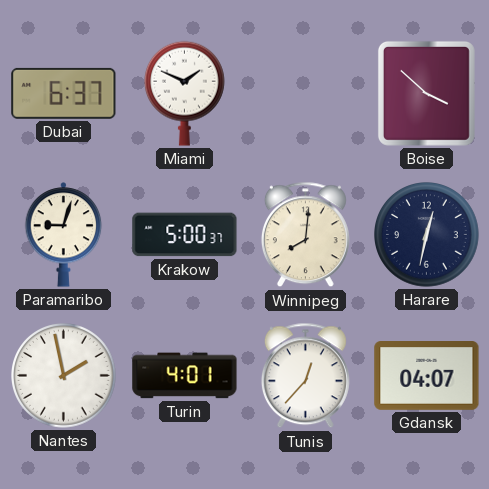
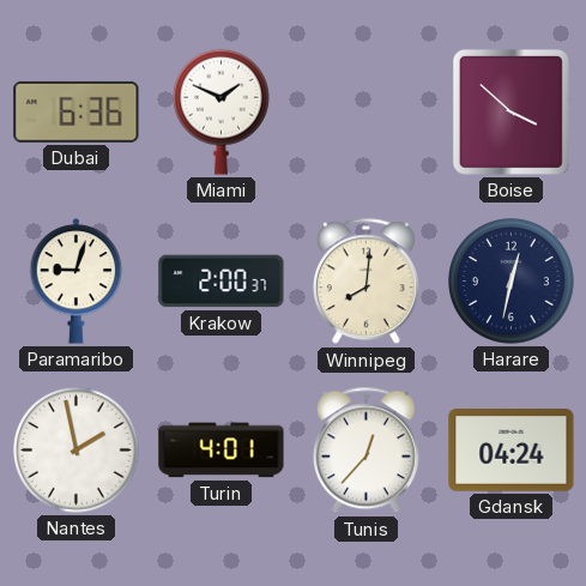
Dubai: 6:37 -> 6:36
Krakow: 5:00 -> 2:00
Gdansk: 04:07 -> 04:24
